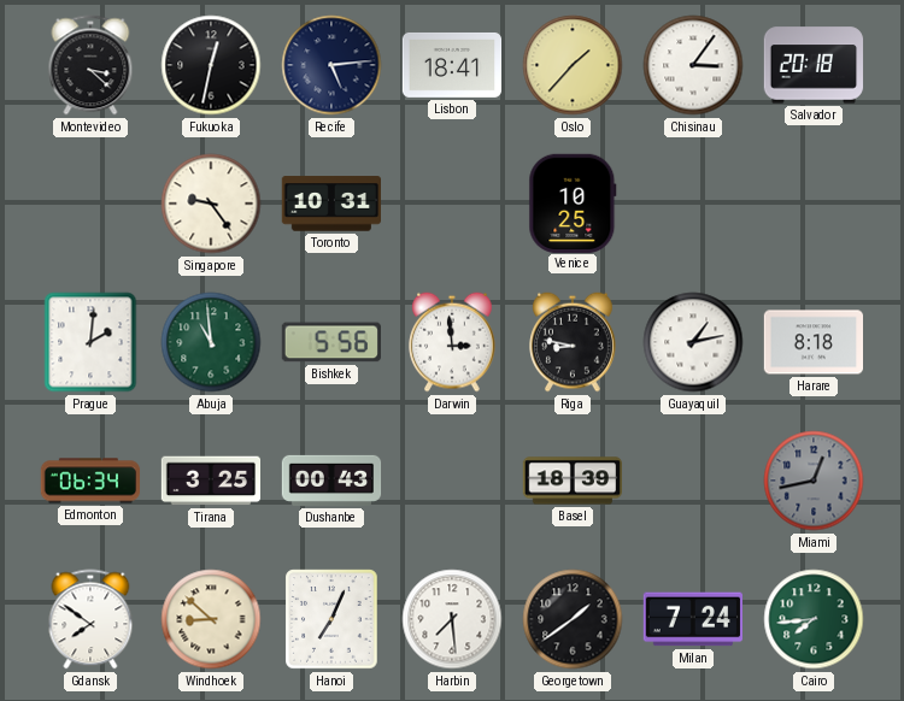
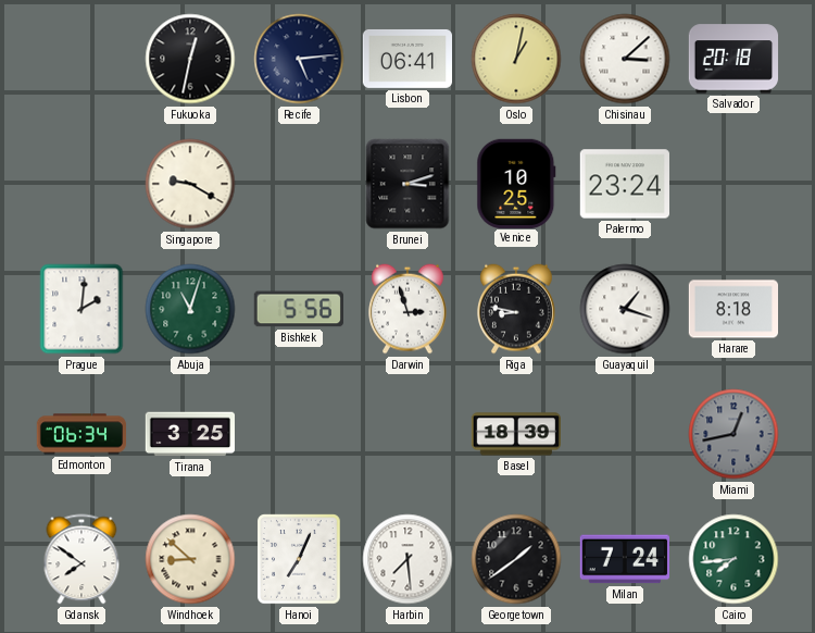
Montevideo: 3:22 -> none
Lisbon: 18:41 -> 06:41
Oslo: 1:37 -> 1:02
Chisinau: 3:06 -> 3:08
Singapore: 9:24 -> 9:20
Toronto: 10:31 -> none
Brunei: none -> 3:12
Palermo: none -> 23:24
Abuja: 10:59 -> 11:03
Darwin: 2:59 -> 2:57
Guayaquil: 1:13 -> 1:18
Dushanbe: 00:43 -> none
